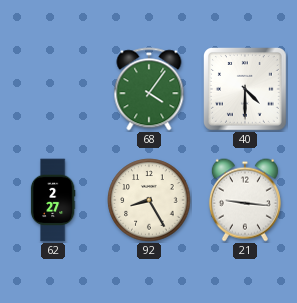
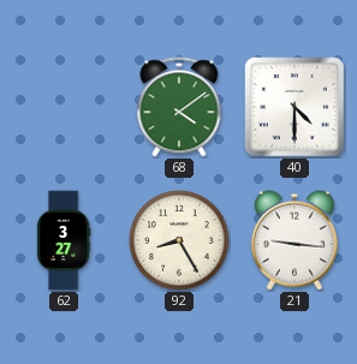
68: 4:06 -> 4:09
62: 2:27 -> 3:27
